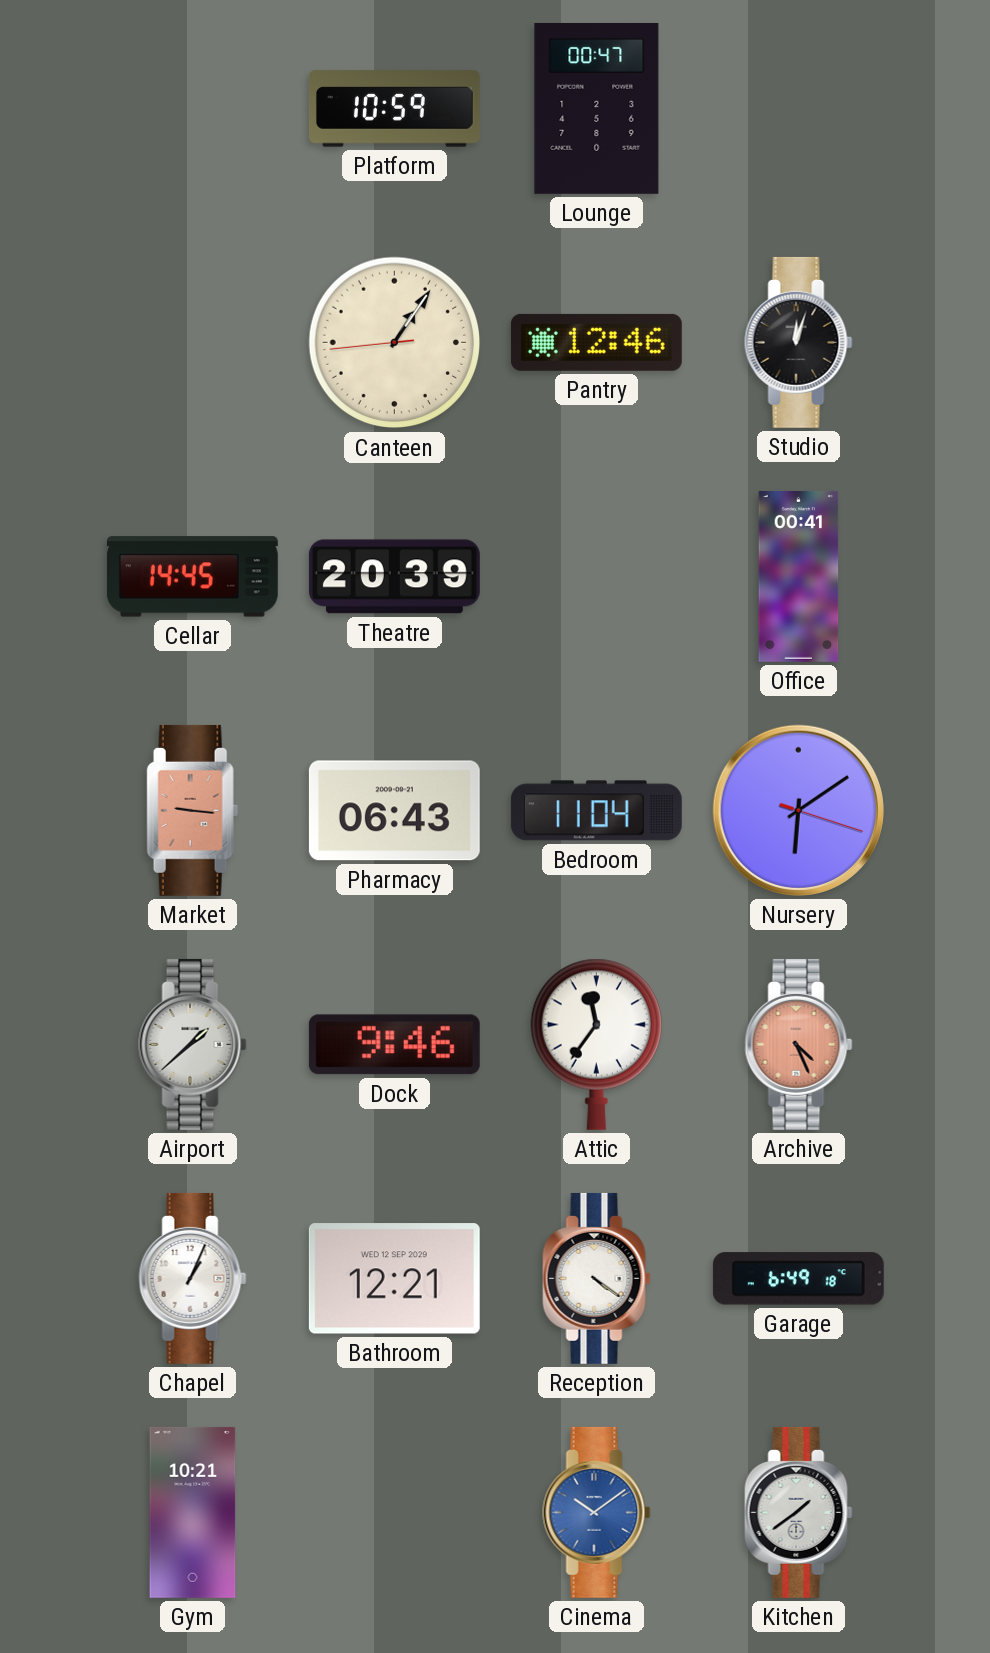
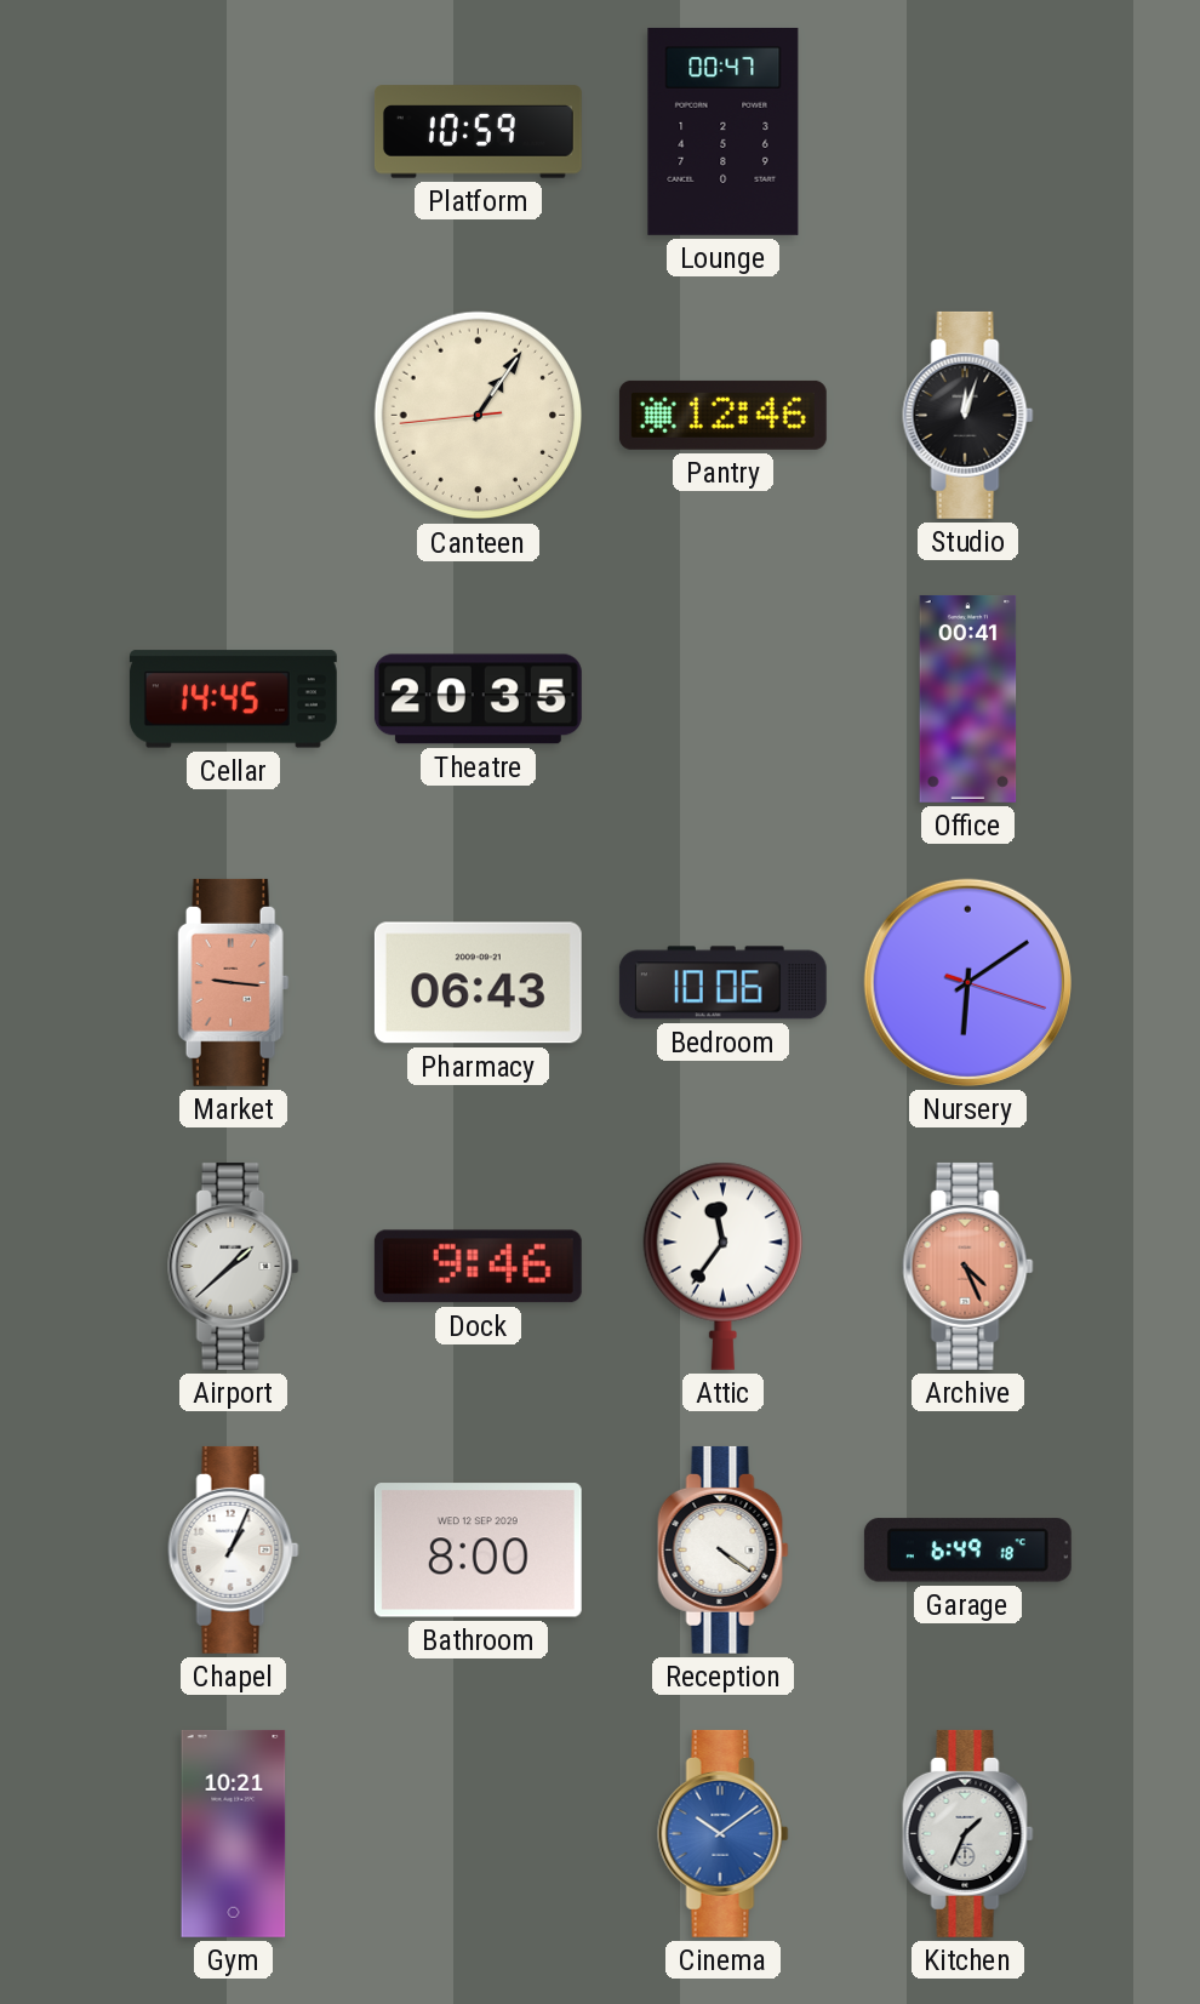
Theatre: 20:39 -> 20:35
Bedroom: 11:04 -> 10:06
Bathroom: 12:21 -> 8:00
Kitchen: 1:39 -> 1:34
